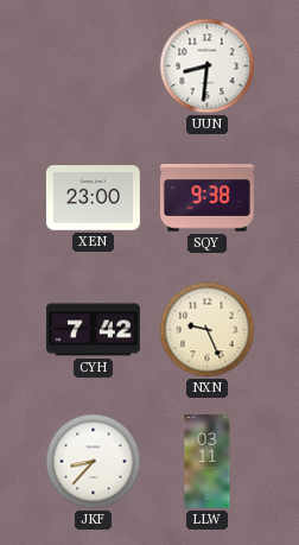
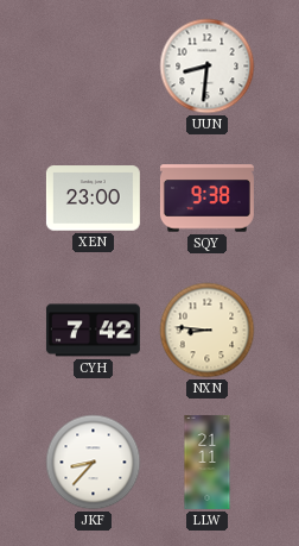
NXN: 9:26 -> 8:46
LLW: 03:11 -> 21:11
